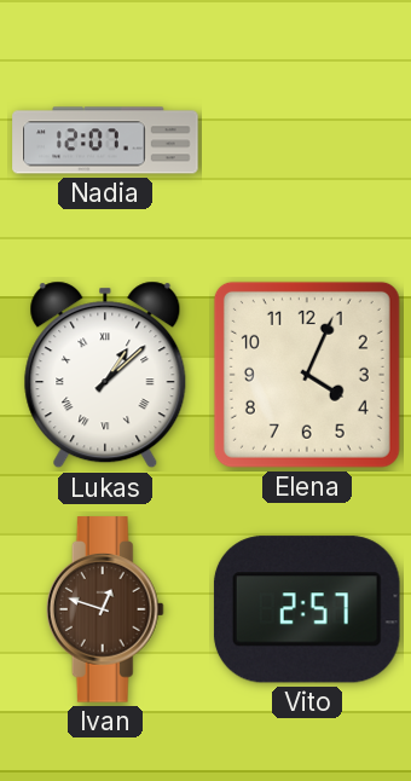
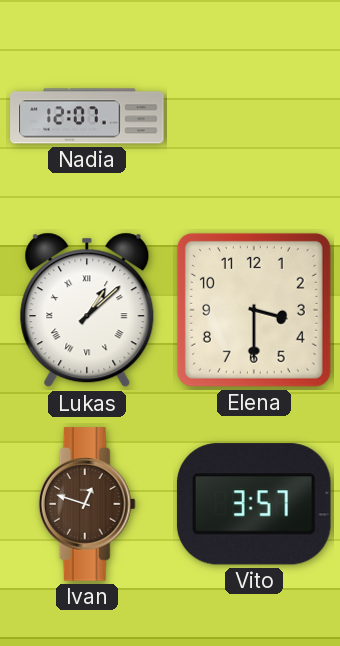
Elena: 4:04 -> 3:30
Vito: 2:57 -> 3:57
